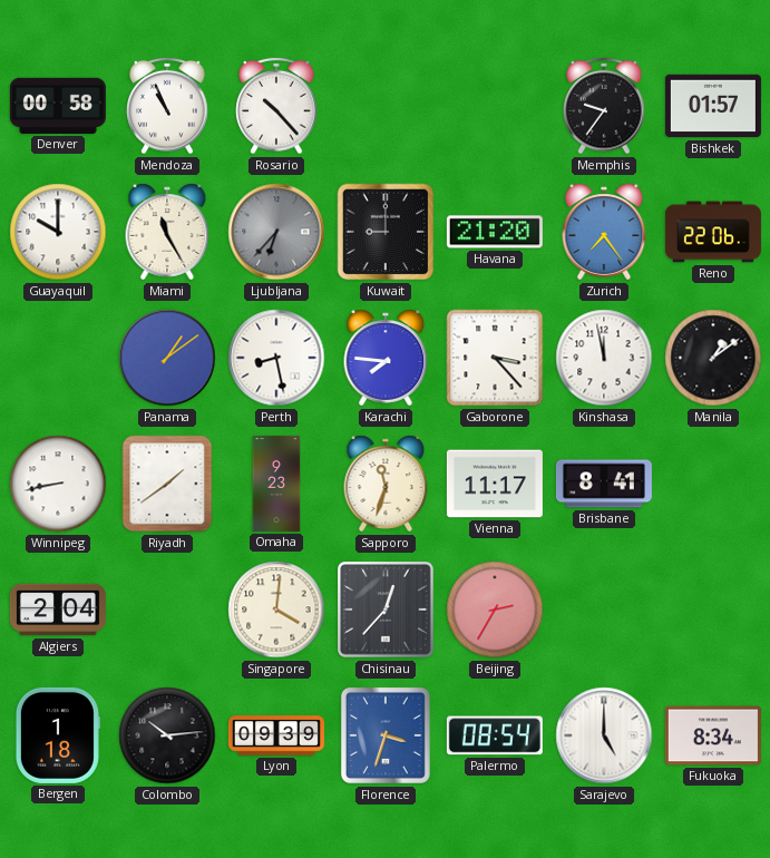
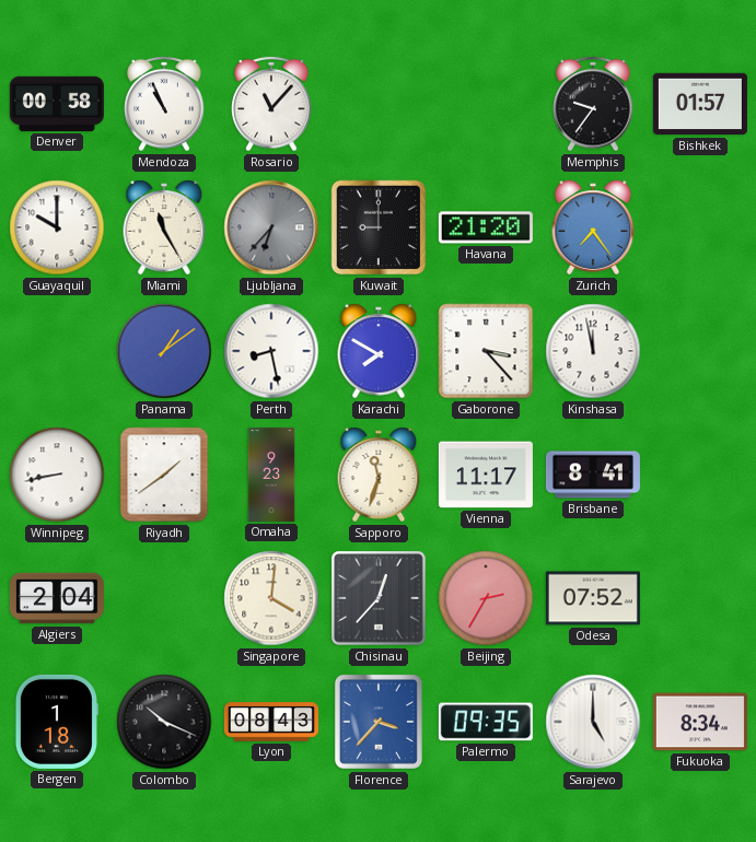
Rosario: 10:23 -> 11:07
Reno: 22:06 -> none
Karachi: 7:46 -> 7:50
Manila: 1:09 -> none
Odesa: none -> 07:52
Colombo: 10:14 -> 10:19
Lyon: 09:39 -> 08:43
Florence: 3:33 -> 3:37
Palermo: 08:54 -> 09:35
